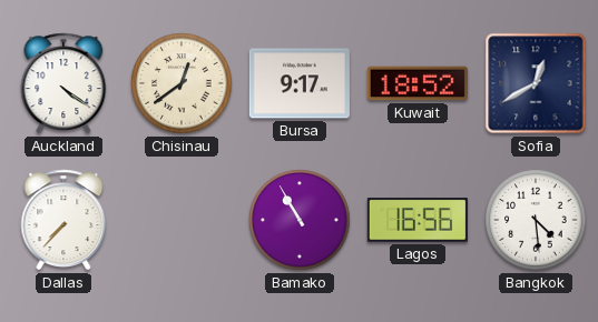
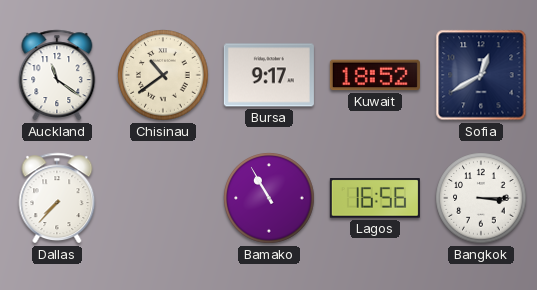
Auckland: 4:21 -> 11:21
Chisinau: 12:39 -> 10:39
Bangkok: 4:29 -> 3:15
